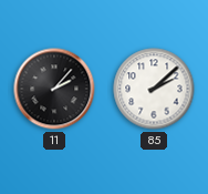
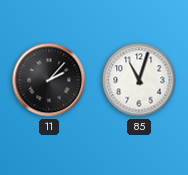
85: 2:08 -> 11:03
